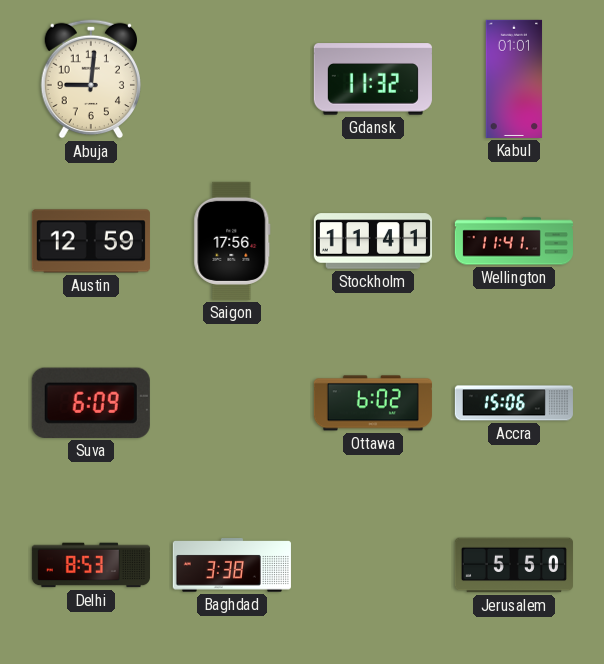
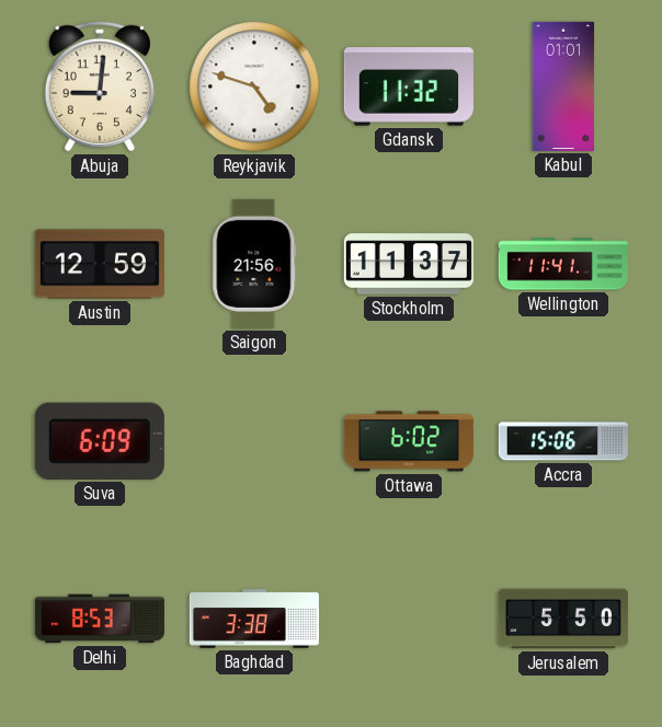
Reykjavik: none -> 4:48
Saigon: 17:56 -> 21:56
Stockholm: 11:41 -> 11:37
